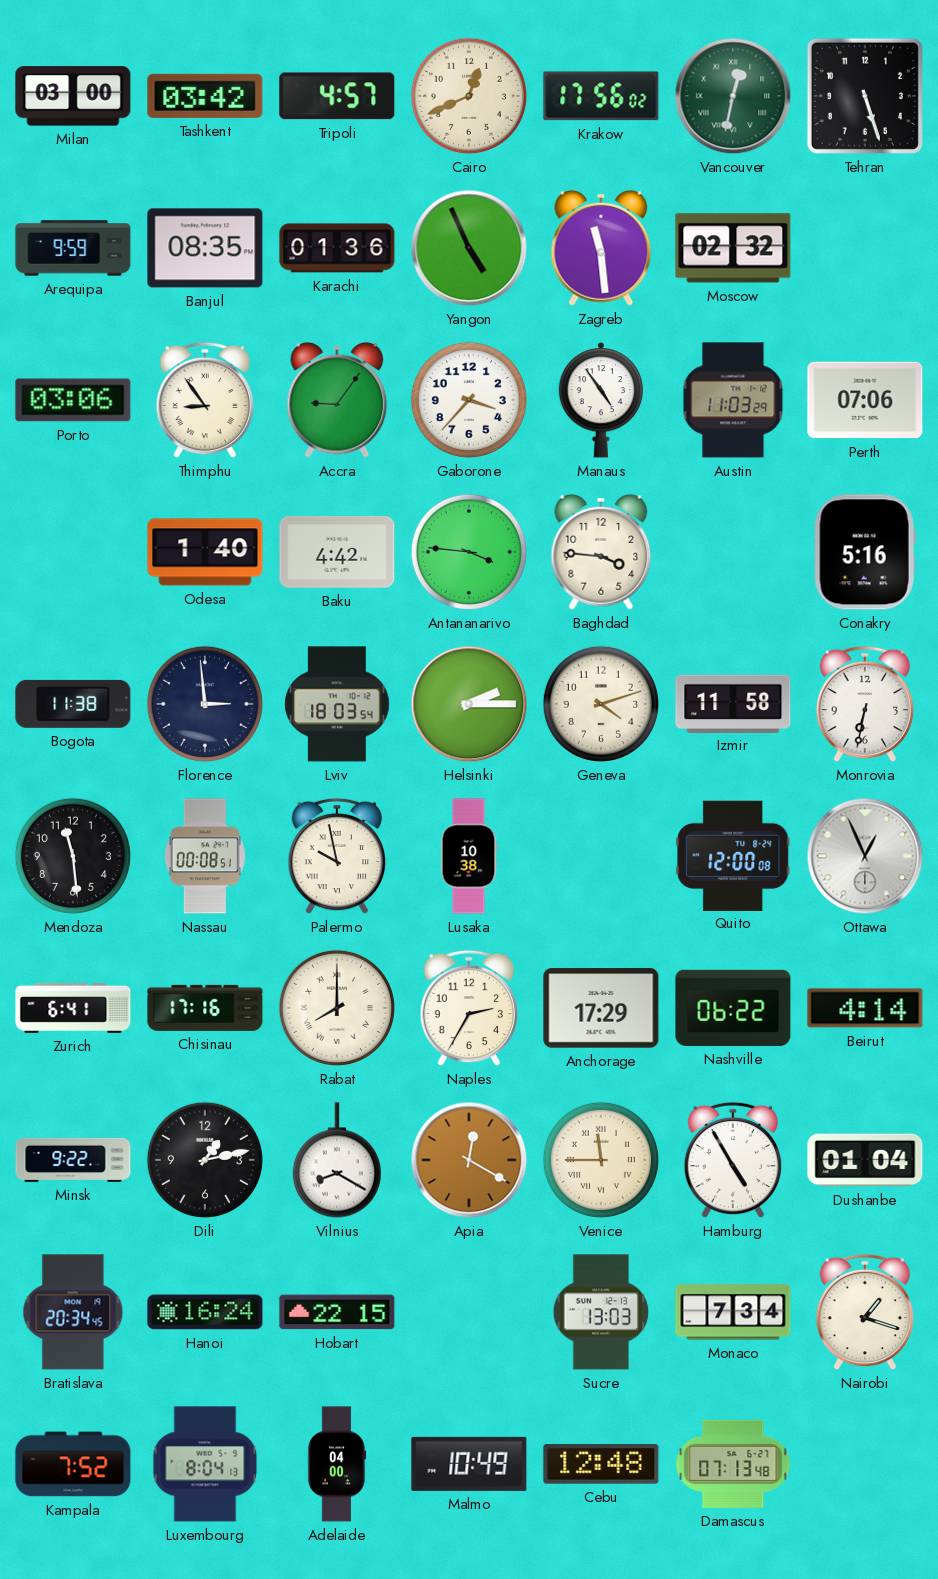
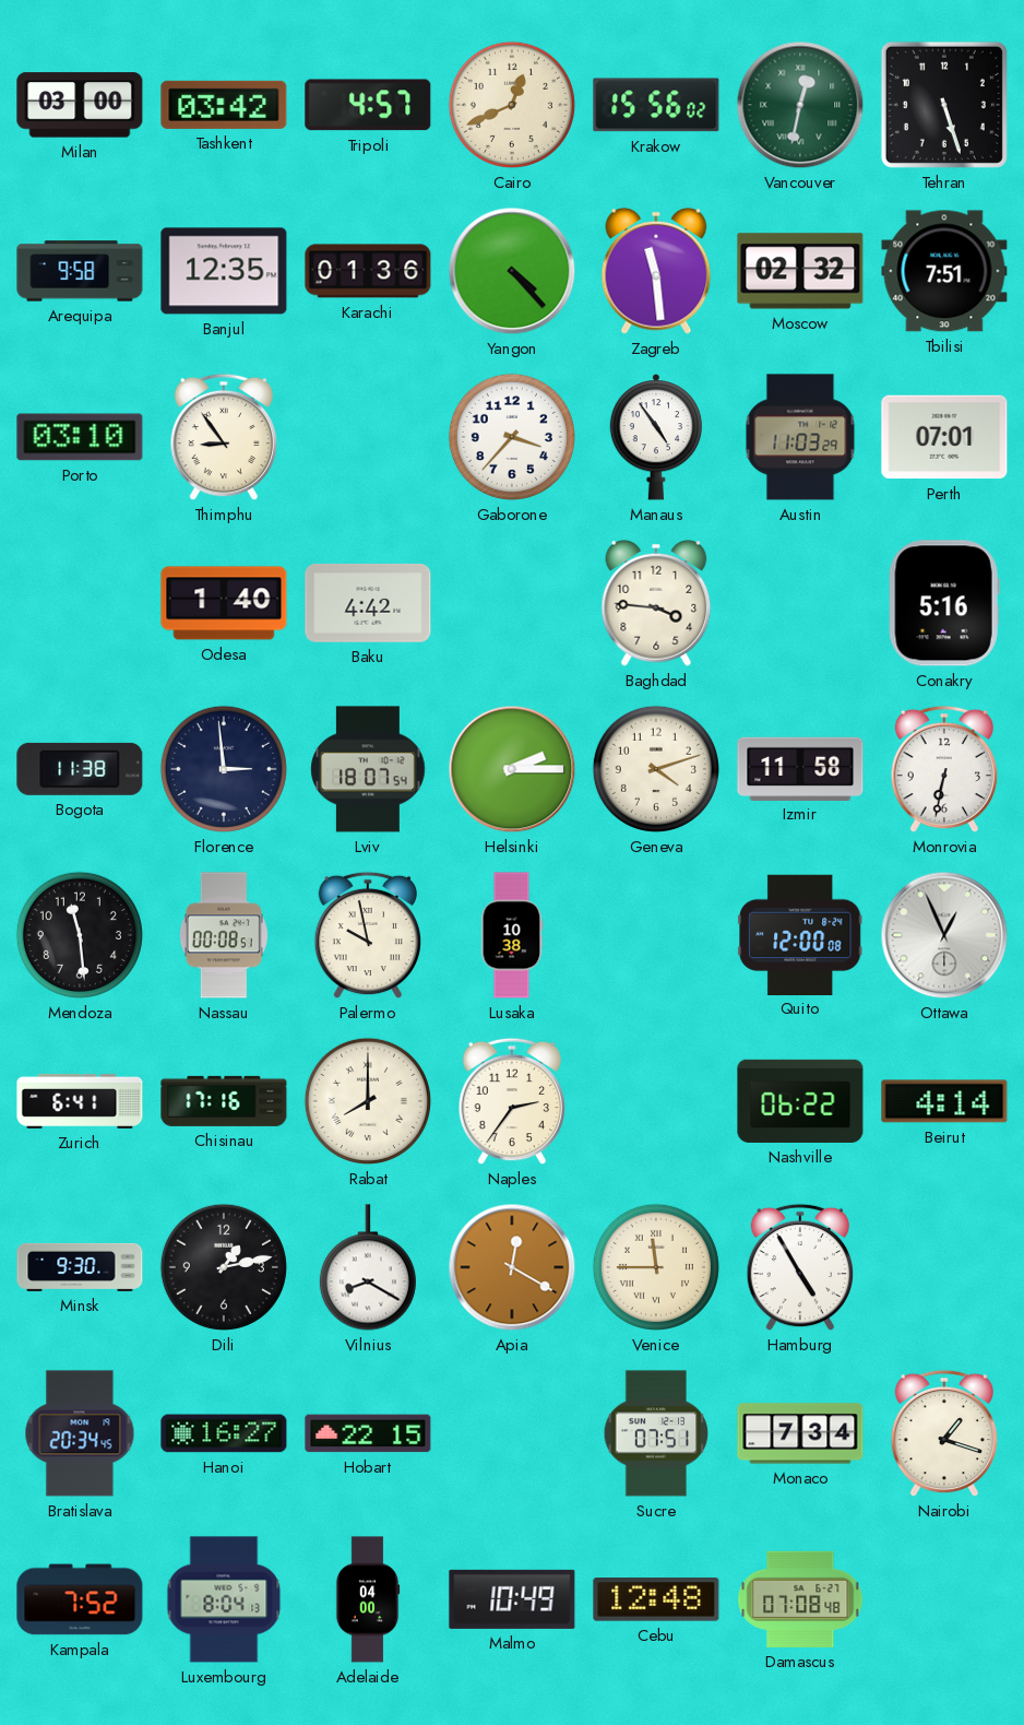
Krakow: 17:56 -> 15:56
Arequipa: 9:59 -> 9:58
Banjul: 08:35 -> 12:35
Yangon: 4:56 -> 4:23
Tbilisi: none -> 7:51
Porto: 03:06 -> 03:10
Accra: 9:06 -> none
Perth: 07:06 -> 07:01
Antananarivo: 3:46 -> none
Lviv: 18:03 -> 18:07
Naples: 2:35 -> 2:36
Anchorage: 17:29 -> none
Minsk: 9:22 -> 9:30
Dushanbe: 01:04 -> none
Hanoi: 16:24 -> 16:27
Sucre: 13:03 -> 07:51
Damascus: 07:13 -> 07:08
